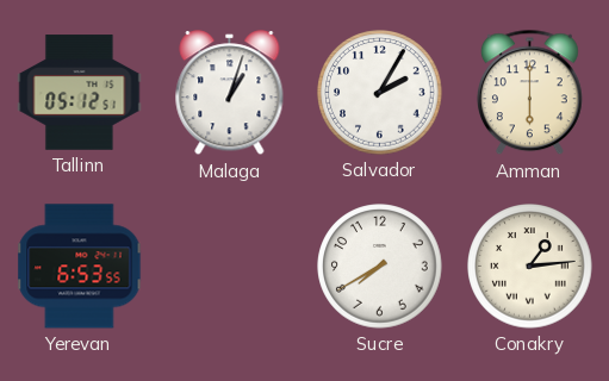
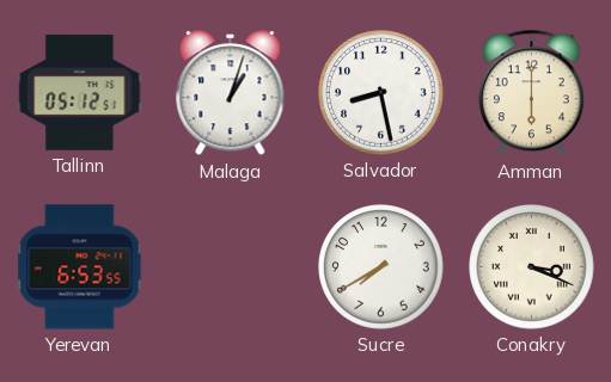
Salvador: 2:05 -> 8:28
Conakry: 1:14 -> 3:19
